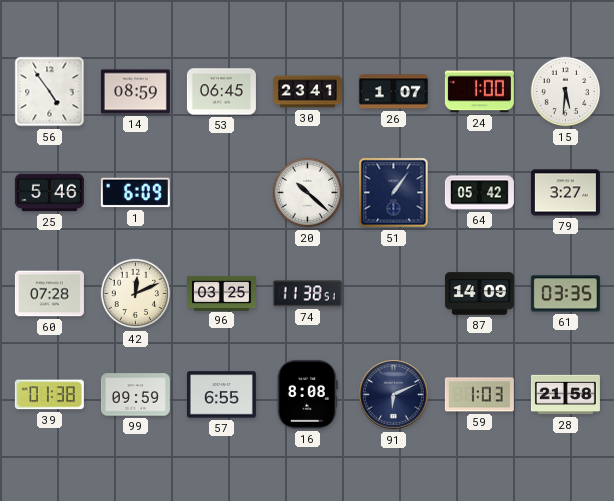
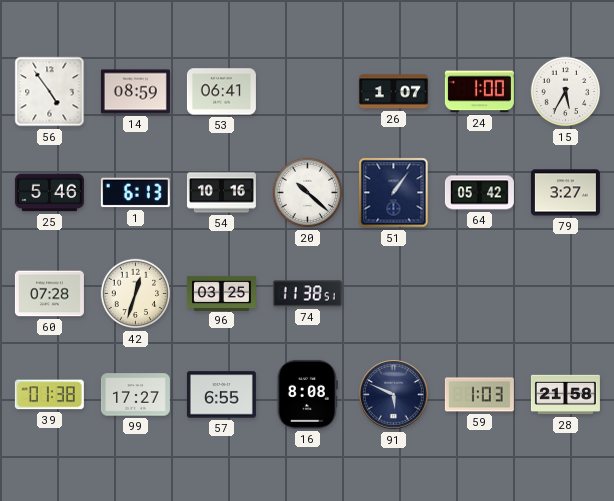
53: 06:45 -> 06:41
30: 23:41 -> none
15: 5:31 -> 5:35
1: 6:09 -> 6:13
54: none -> 10:16
42: 12:11 -> 12:33
87: 14:09 -> none
61: 03:35 -> none
99: 09:59 -> 17:27
91: 6:11 -> 5:49
